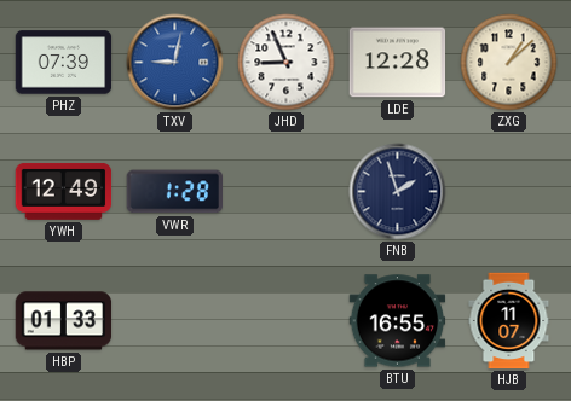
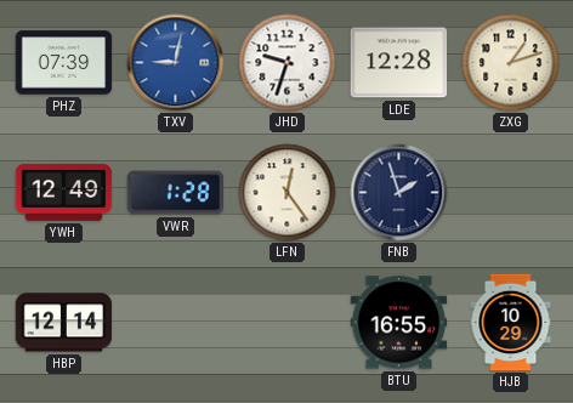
JHD: 8:56 -> 9:33
ZXG: 1:08 -> 1:12
LFN: none -> 12:24
HBP: 01:33 -> 12:14
HJB: 11:07 -> 10:29
